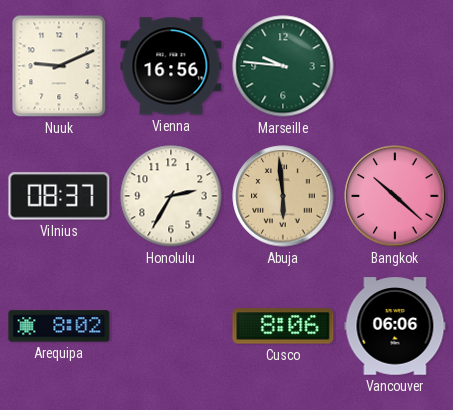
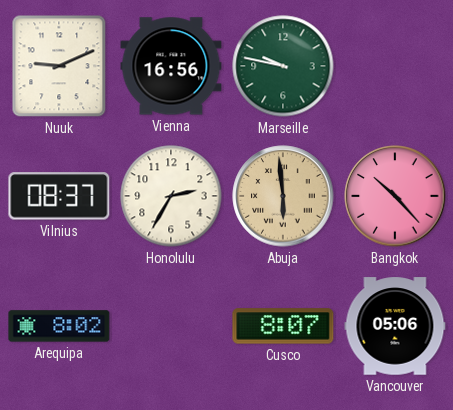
Marseille: 9:46 -> 9:47
Bangkok: 10:22 -> 10:23
Cusco: 8:06 -> 8:07
Vancouver: 06:06 -> 05:06
